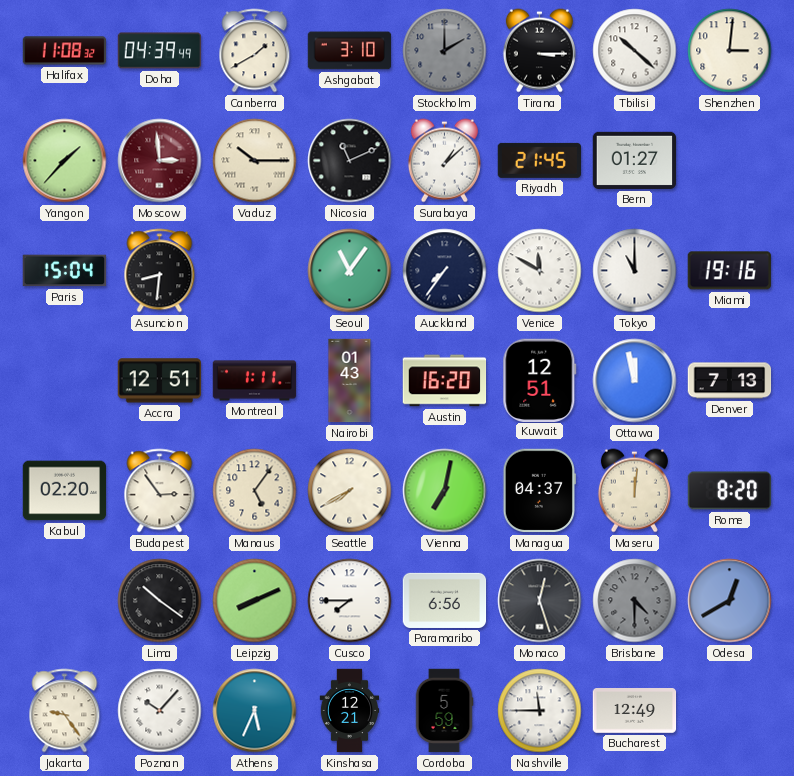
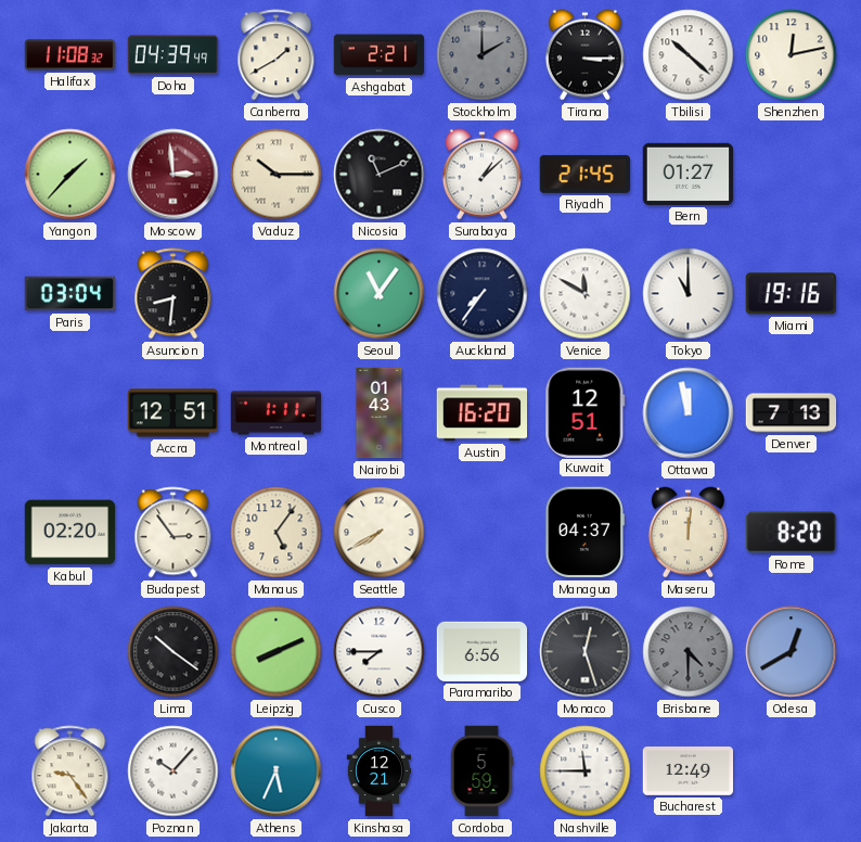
Ashgabat: 3:10 -> 2:21
Shenzhen: 3:01 -> 12:13
Paris: 15:04 -> 03:04
Vienna: 7:02 -> none
